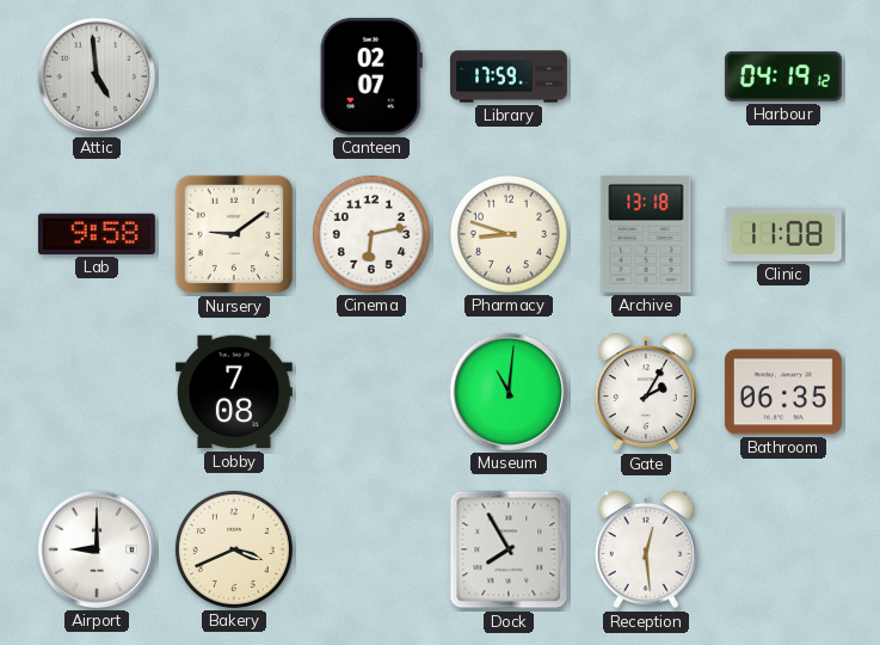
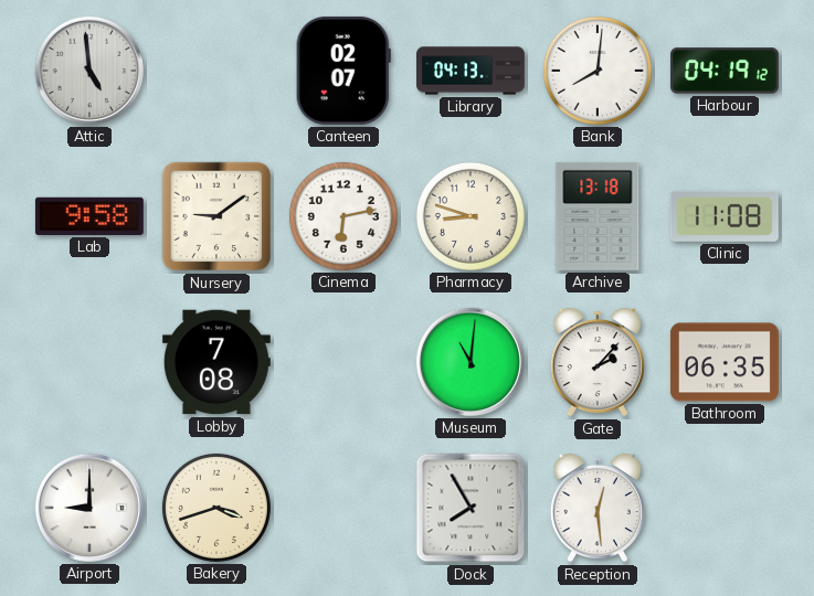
Library: 17:59 -> 04:13
Bank: none -> 8:01
Gate: 2:05 -> 2:07
Bakery: 3:41 -> 3:42
